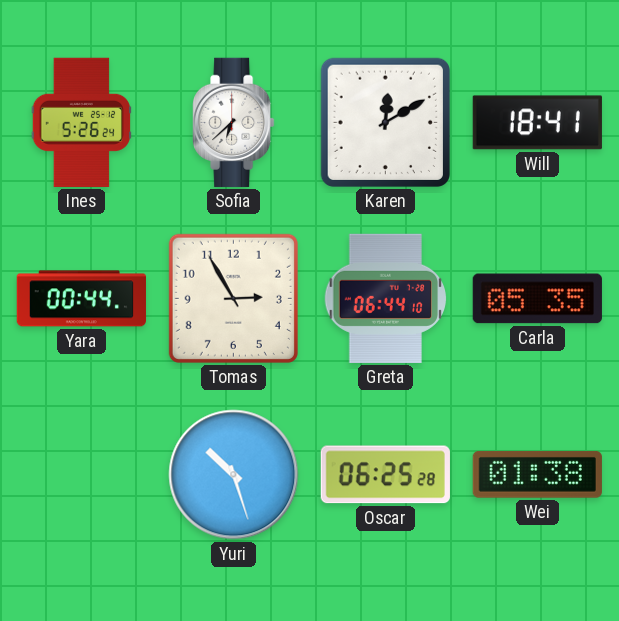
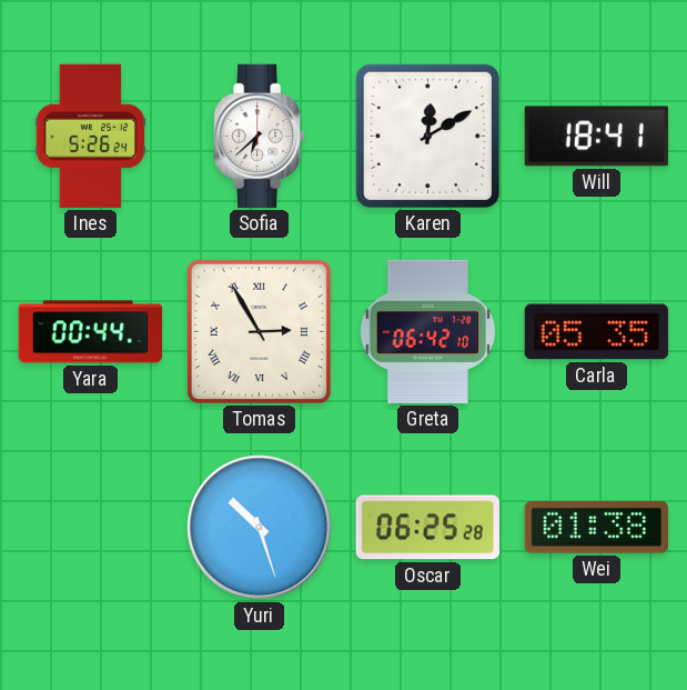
Tomas numerals: Arabic -> Roman
Greta: 06:44 -> 06:42
